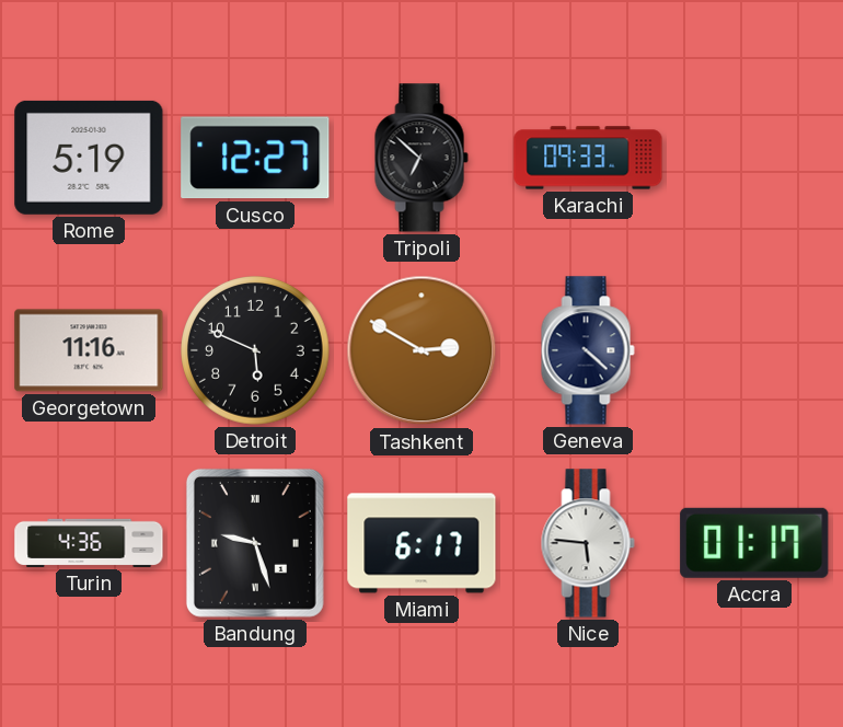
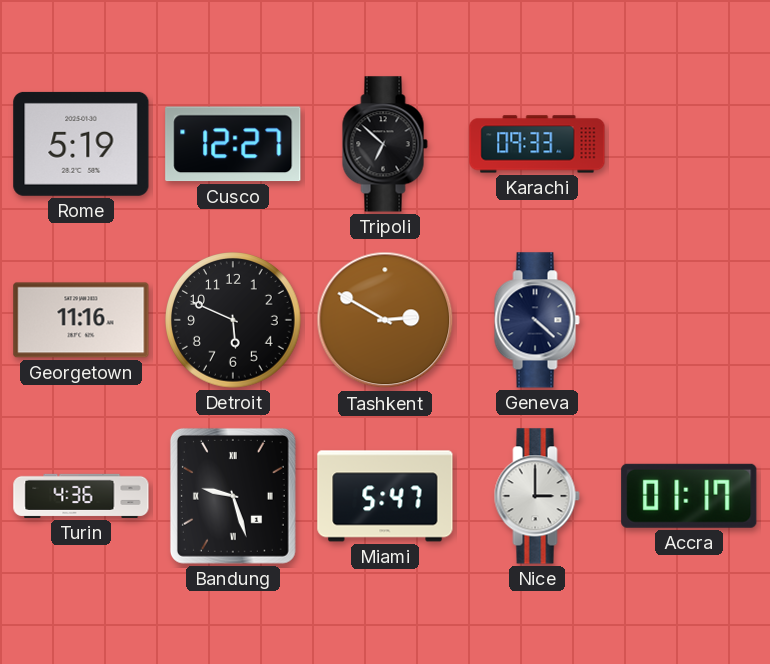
Miami: 6:17 -> 5:47
Nice: 5:46 -> 3:00
